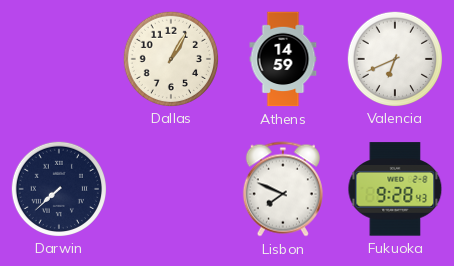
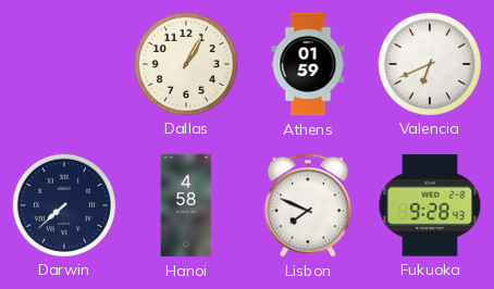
Athens: 14:59 -> 01:59
Hanoi: none -> 4:58
